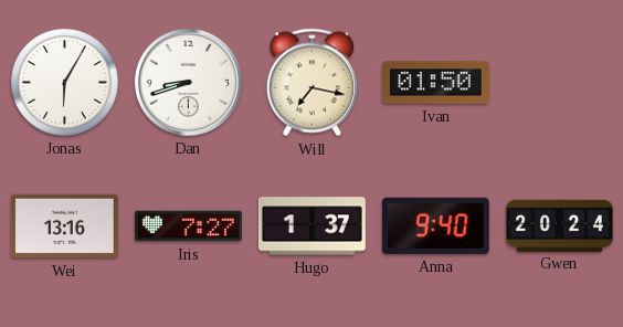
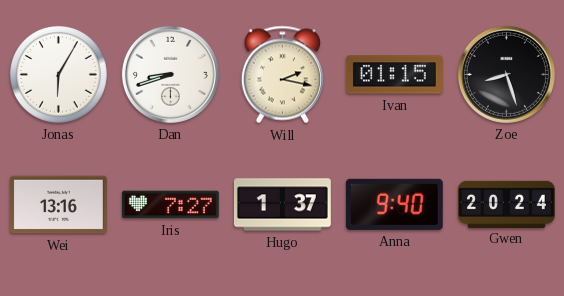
Will: 7:17 -> 2:17
Ivan: 01:50 -> 01:15
Zoe: none -> 8:27
